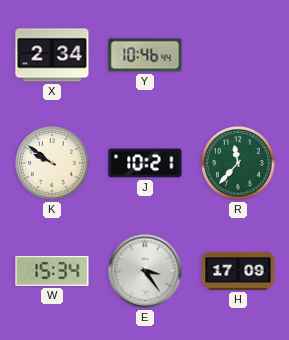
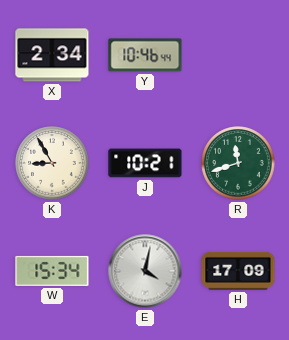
K: 9:51 -> 8:55
R: 11:37 -> 11:42
E: 3:24 -> 4:02
